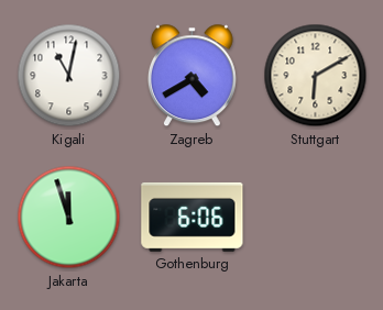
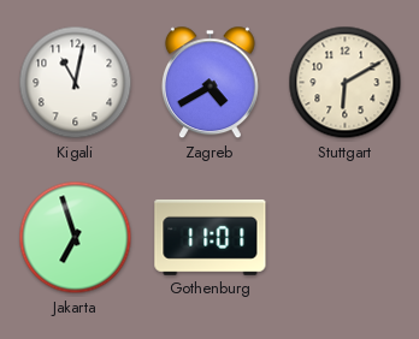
Jakarta: 11:57 -> 6:57
Gothenburg: 6:06 -> 11:01
